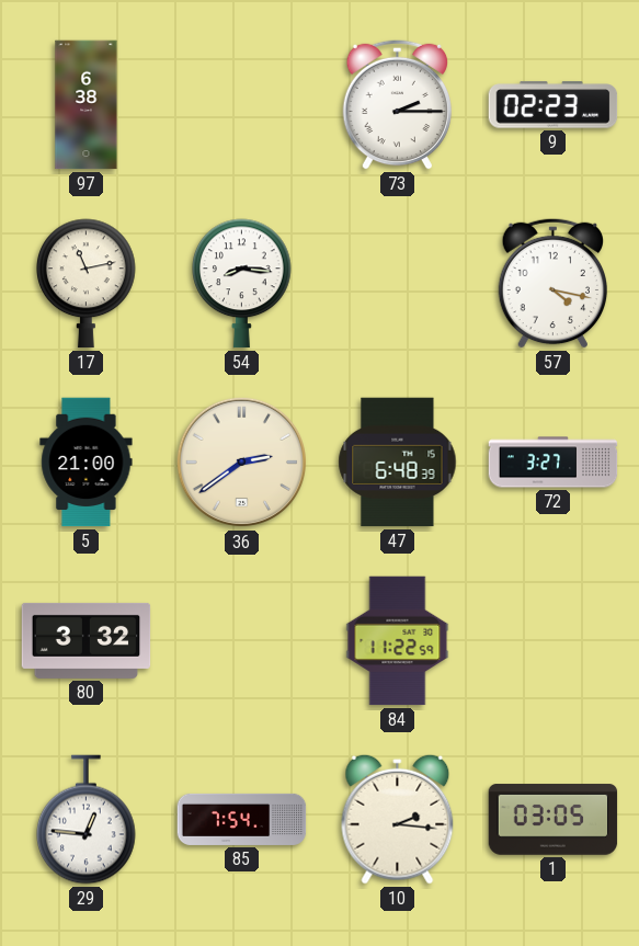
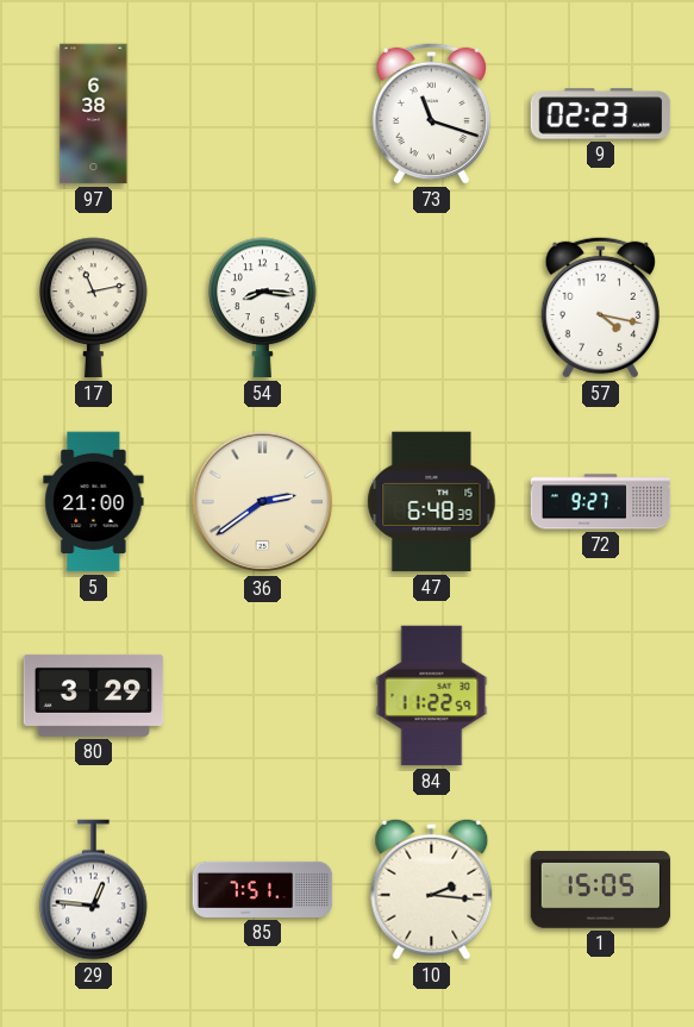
73: 2:15 -> 11:18
72: 3:27 -> 9:27
80: 3:32 -> 3:29
85: 7:54 -> 7:51
1: 03:05 -> 15:05
